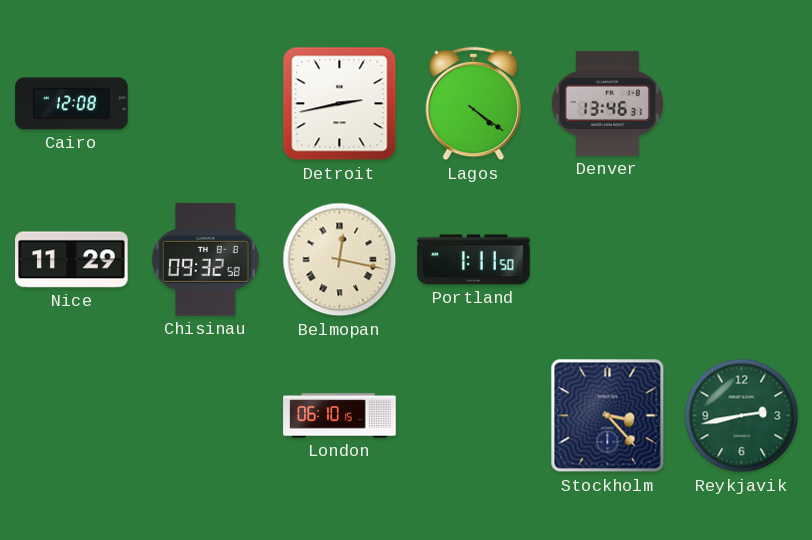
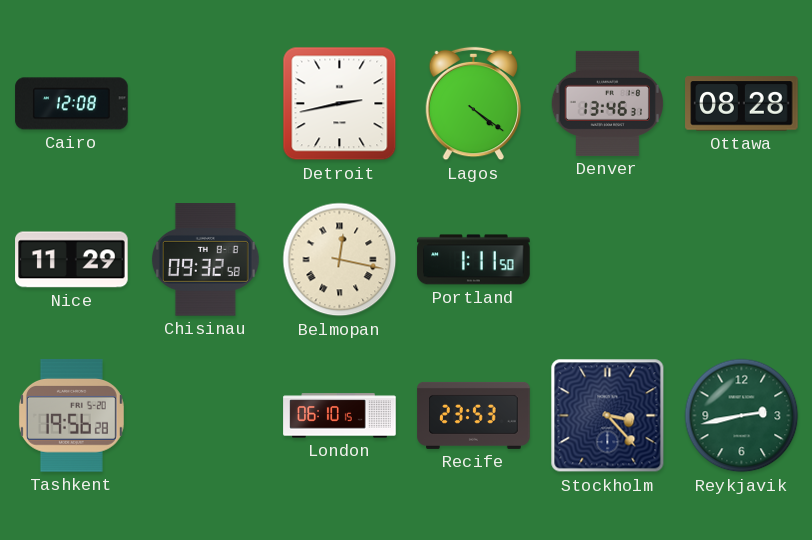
Ottawa: none -> 08:28
Tashkent: none -> 19:56
Recife: none -> 23:53
